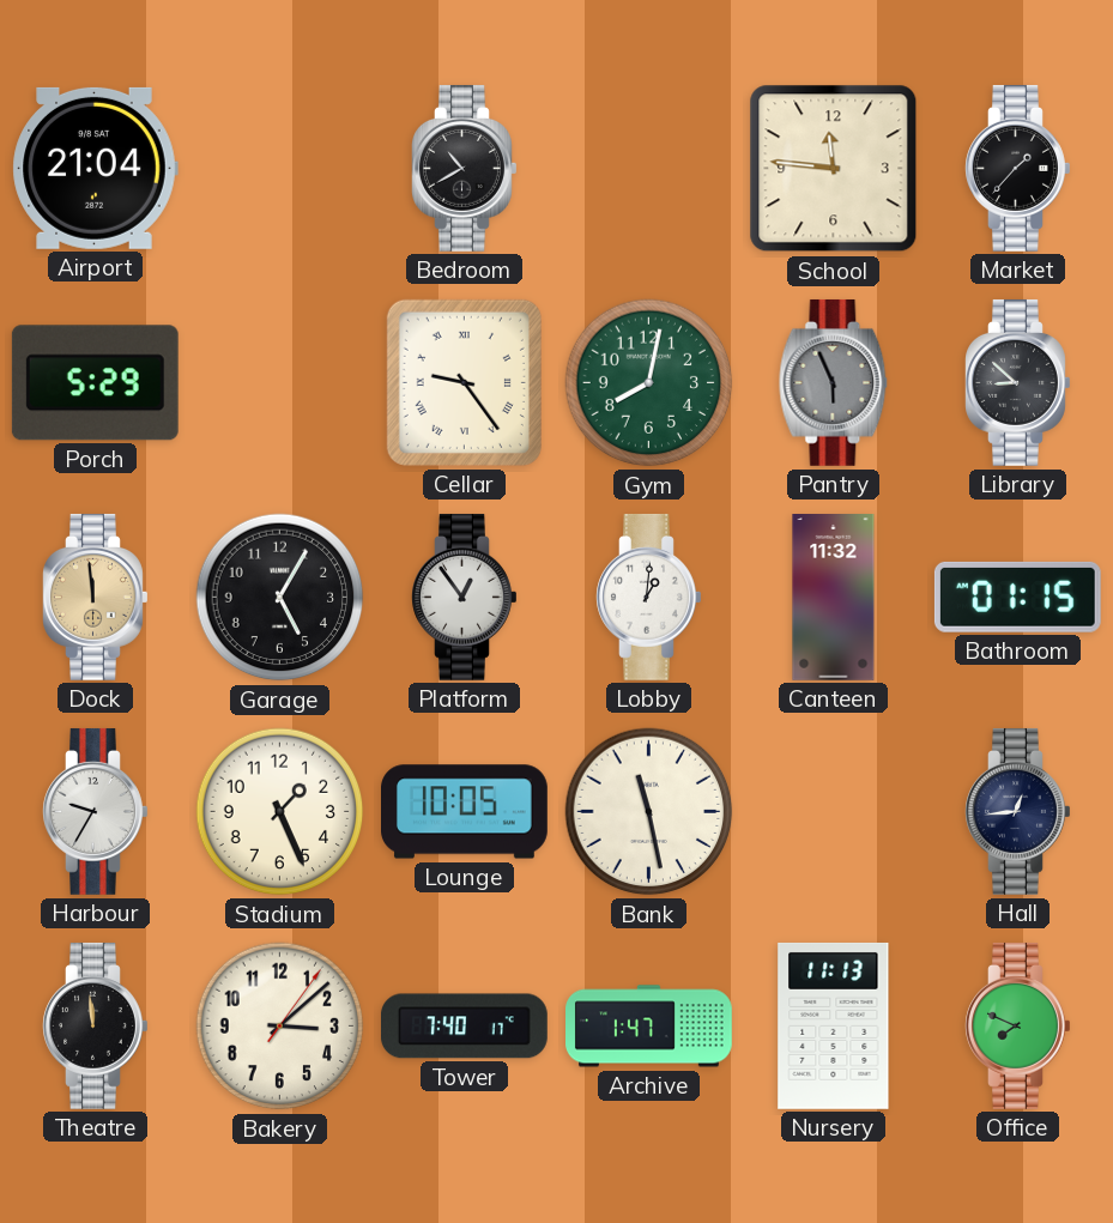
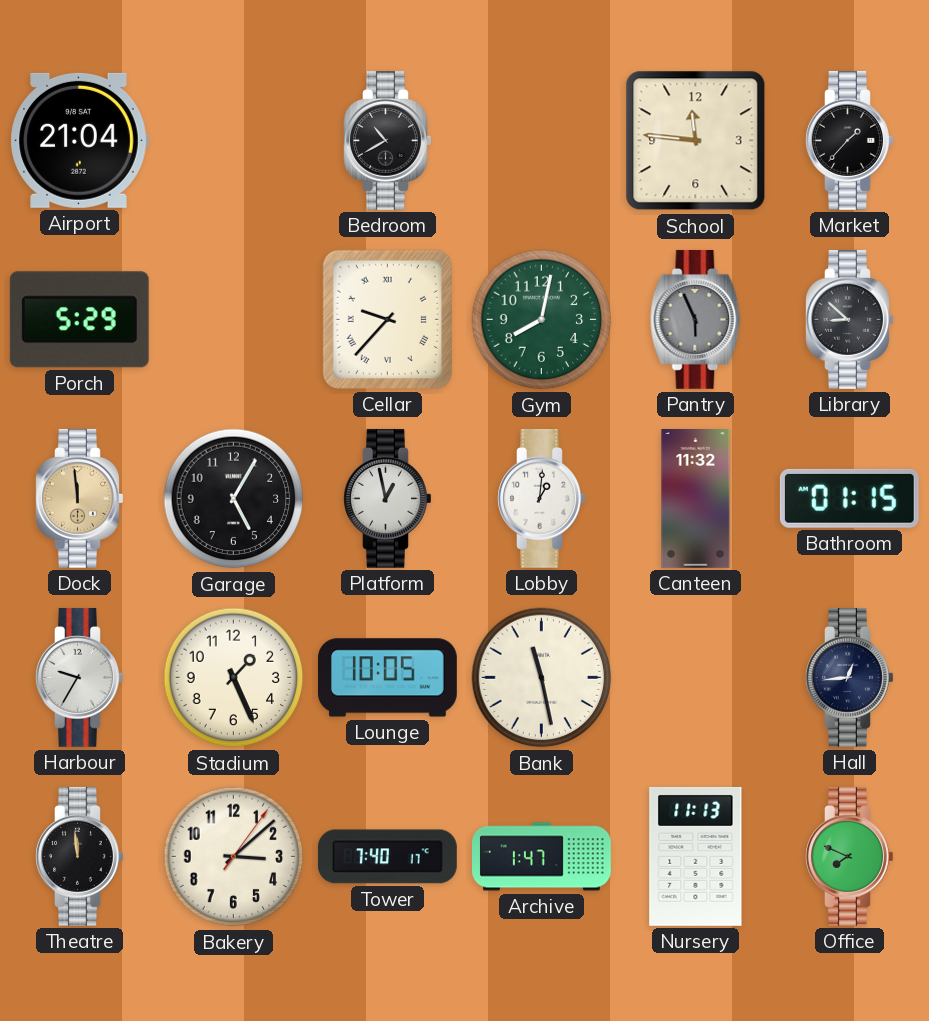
Cellar: 9:24 -> 9:37
Platform: 12:54 -> 12:58
